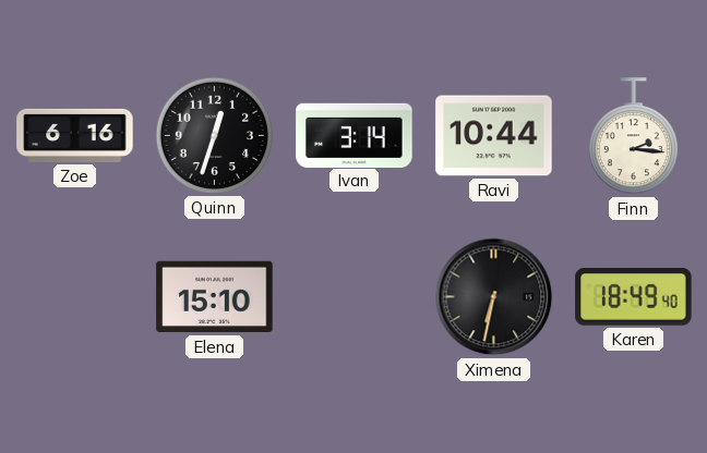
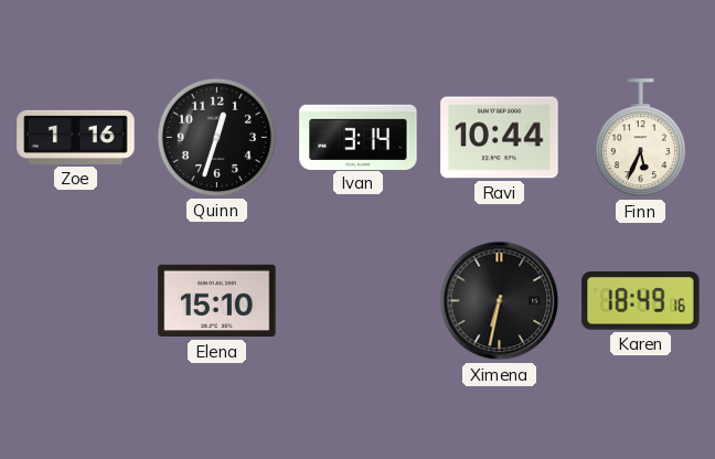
Zoe: 6:16 -> 1:16
Finn: 2:16 -> 5:34
Karen: 18:49:40 -> 18:49:16
